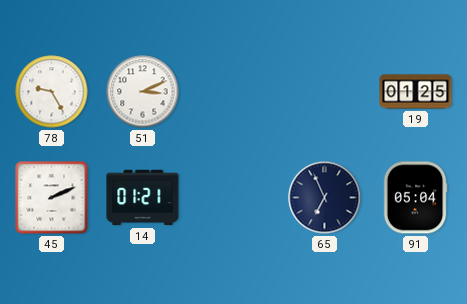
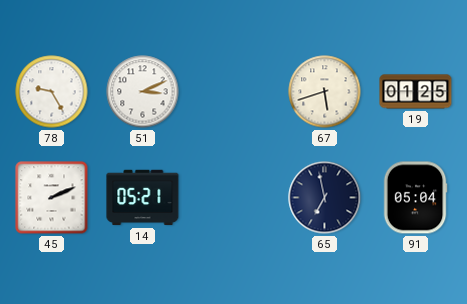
67: none -> 5:42
14: 01:21 -> 05:21
65: 6:56 -> 6:58
